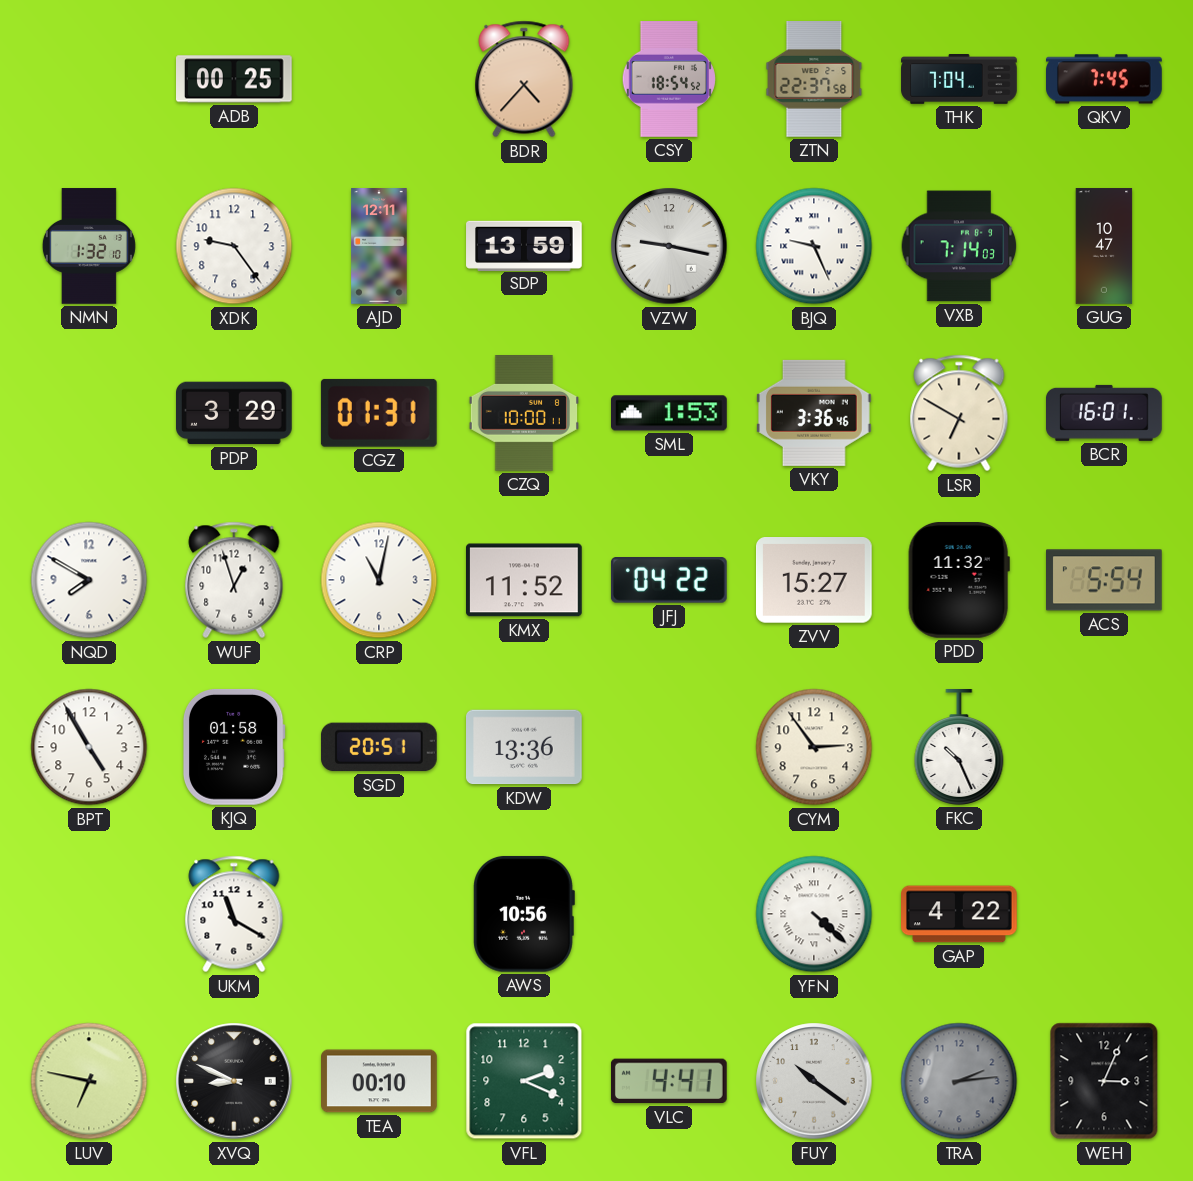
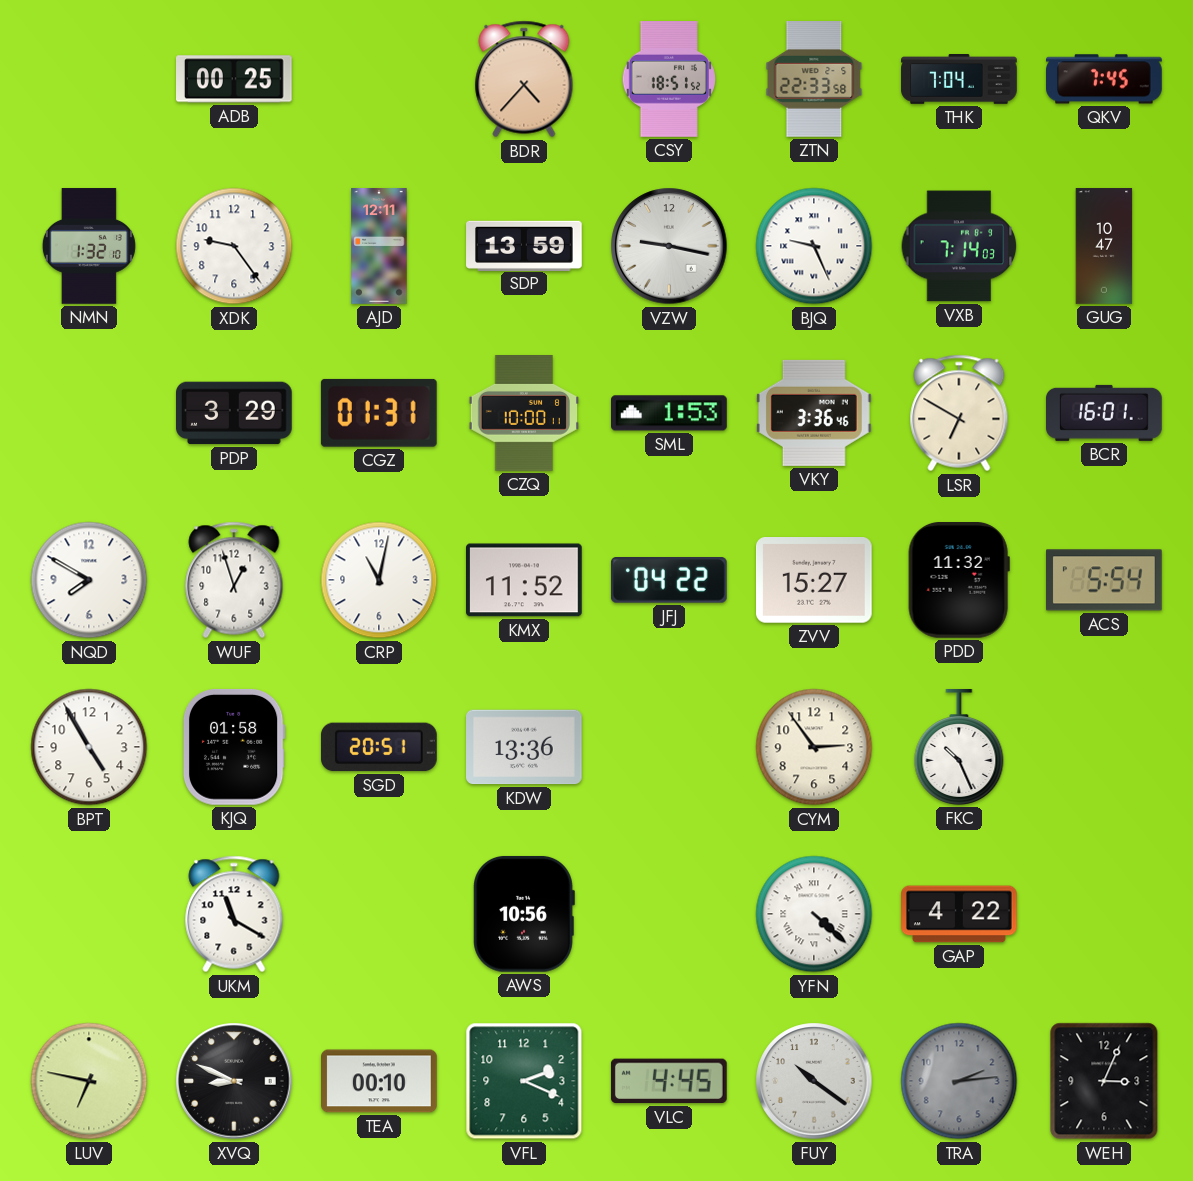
CSY: 18:54 -> 18:51
ZTN: 22:37 -> 22:33
VLC: 4:41 -> 4:45
